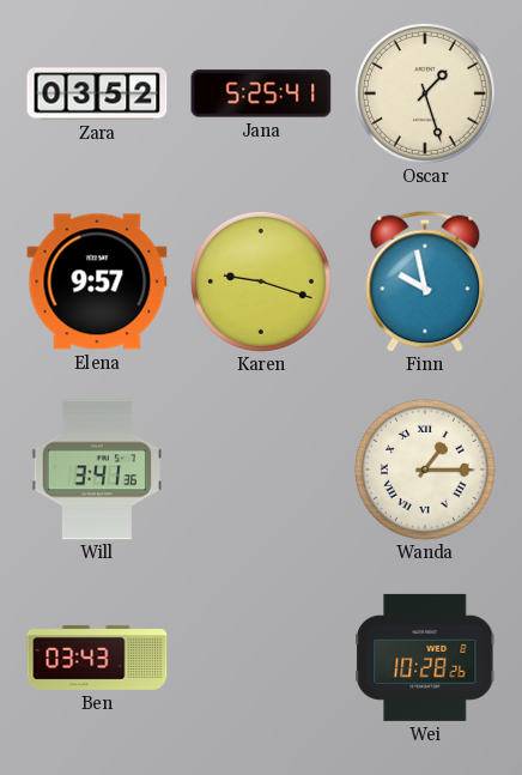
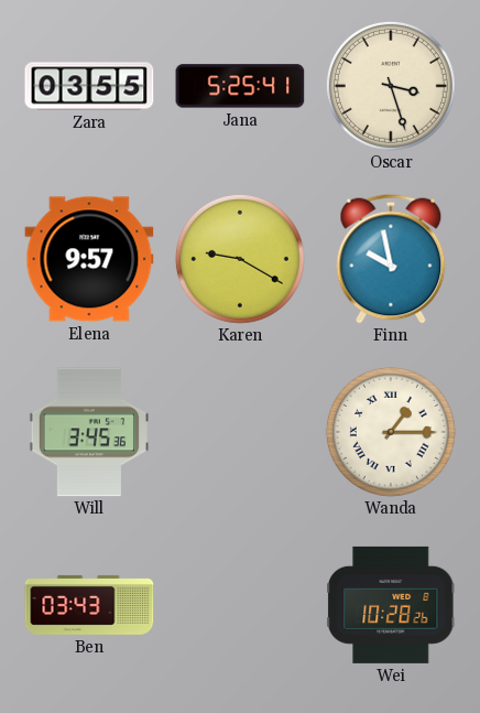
Zara: 03:52 -> 03:55
Oscar: 1:27 -> 3:27
Karen: 9:18 -> 9:20
Will: 3:41 -> 3:45
